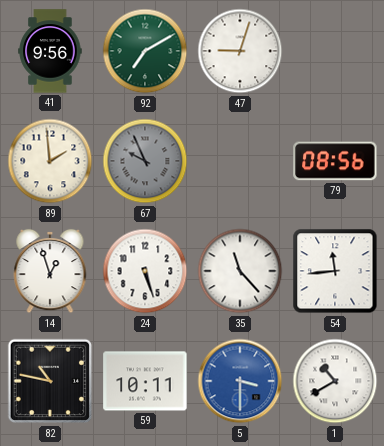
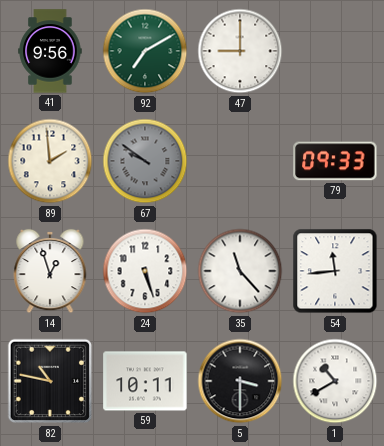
47: 9:03 -> 9:00
67: 9:56 -> 9:51
79: 08:56 -> 09:33
5 dial: blue -> black
